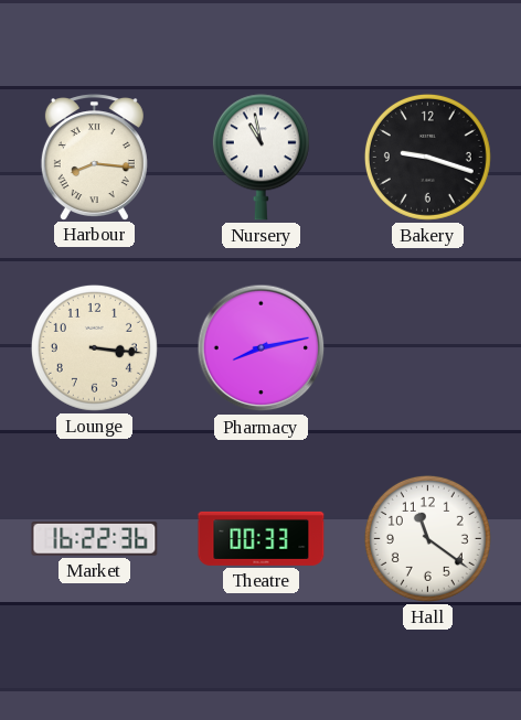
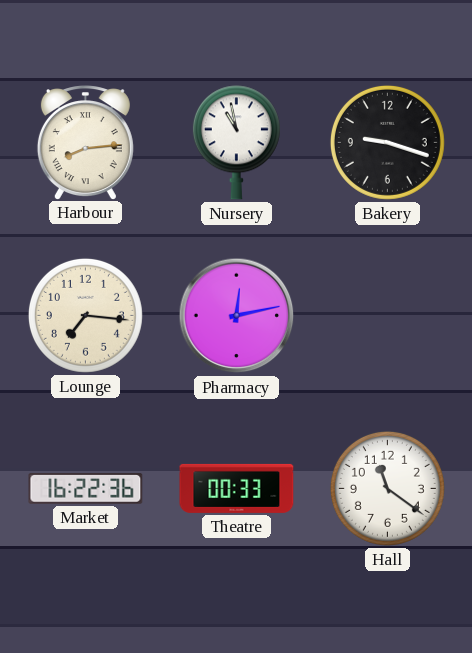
Harbour: 8:16 -> 8:14
Lounge: 3:16 -> 7:16
Pharmacy: 8:13 -> 12:13
